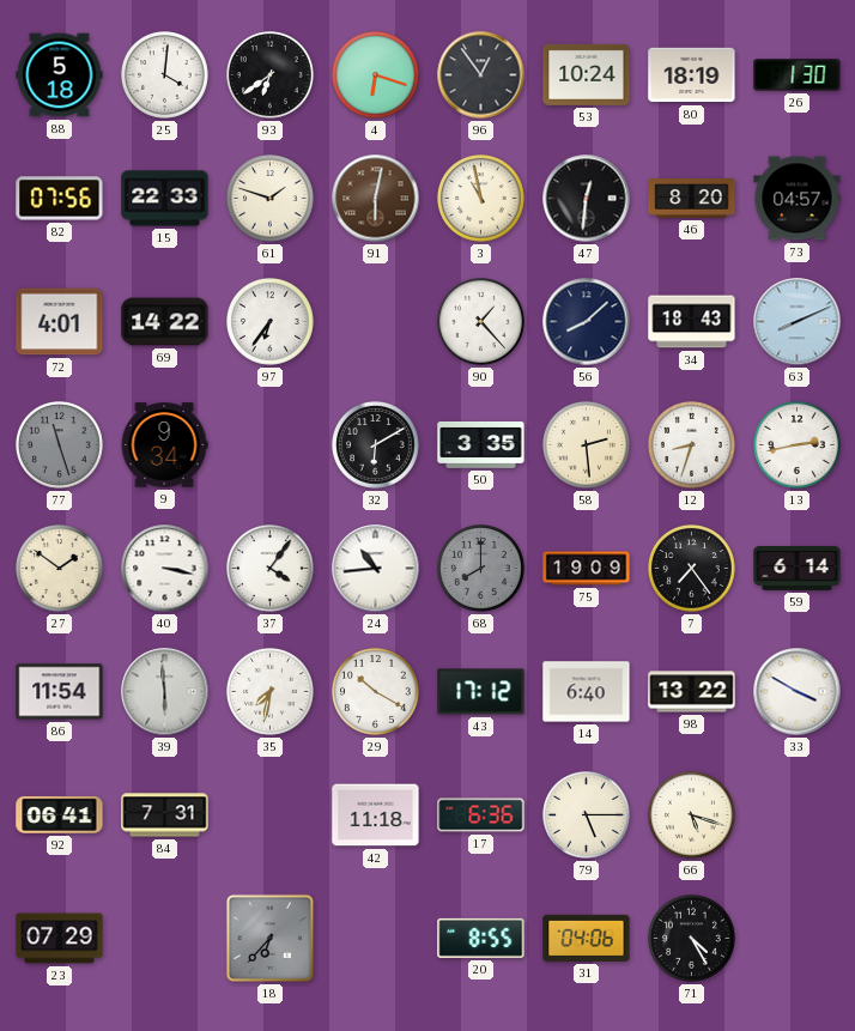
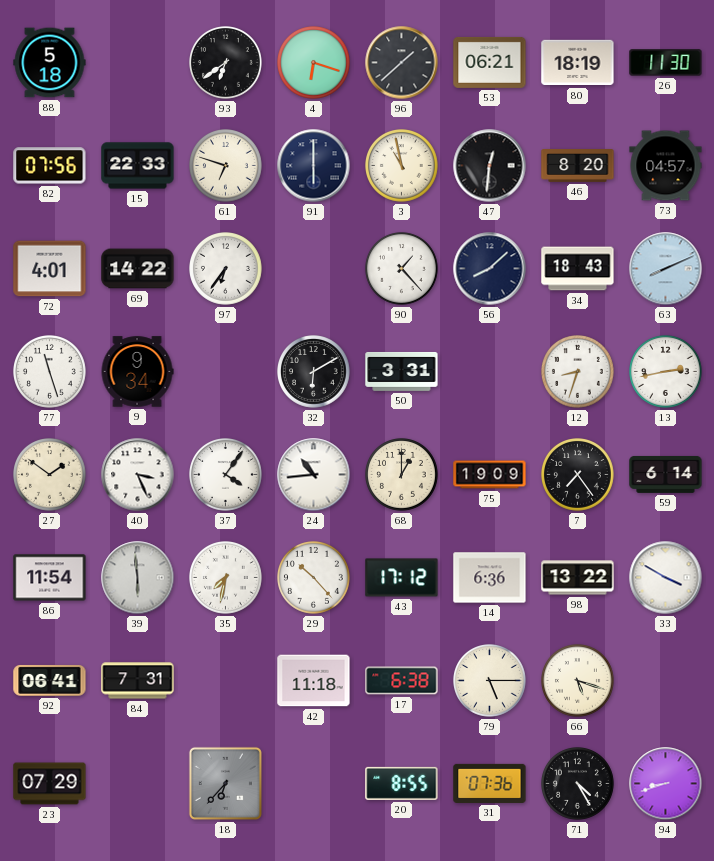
25: 4:01 -> none
96: 12:54 -> 1:38
53: 10:24 -> 06:21
26: 1:30 -> 11:30
61: 1:48 -> 6:48
91: 6:02 -> 6:00
91 dial: brown -> navy
77 dial: grey -> white
50: 3:35 -> 3:31
58: 2:29 -> none
40: 3:17 -> 3:26
68: 8:00 -> 1:00
68 dial: grey -> cream
29: 10:20 -> 10:23
14: 6:40 -> 6:36
17: 6:36 -> 6:38
31: 04:06 -> 07:36
94: none -> 8:42
